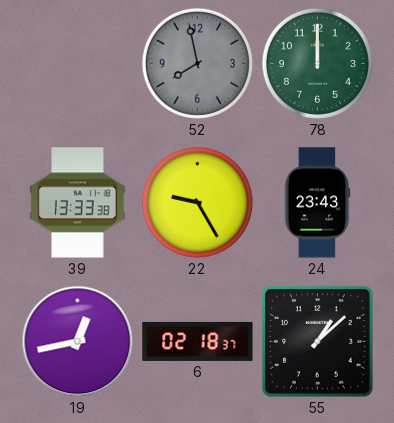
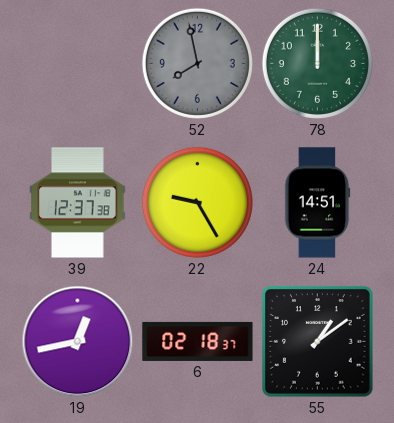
39: 13:33 -> 12:37
24: 23:43 -> 14:51
55: 1:08 -> 1:09
